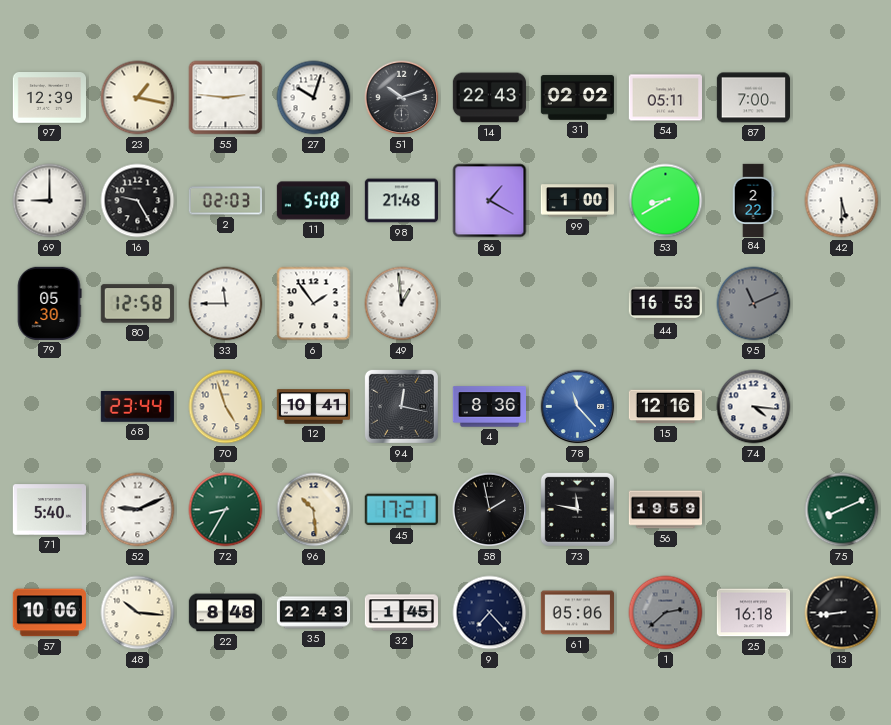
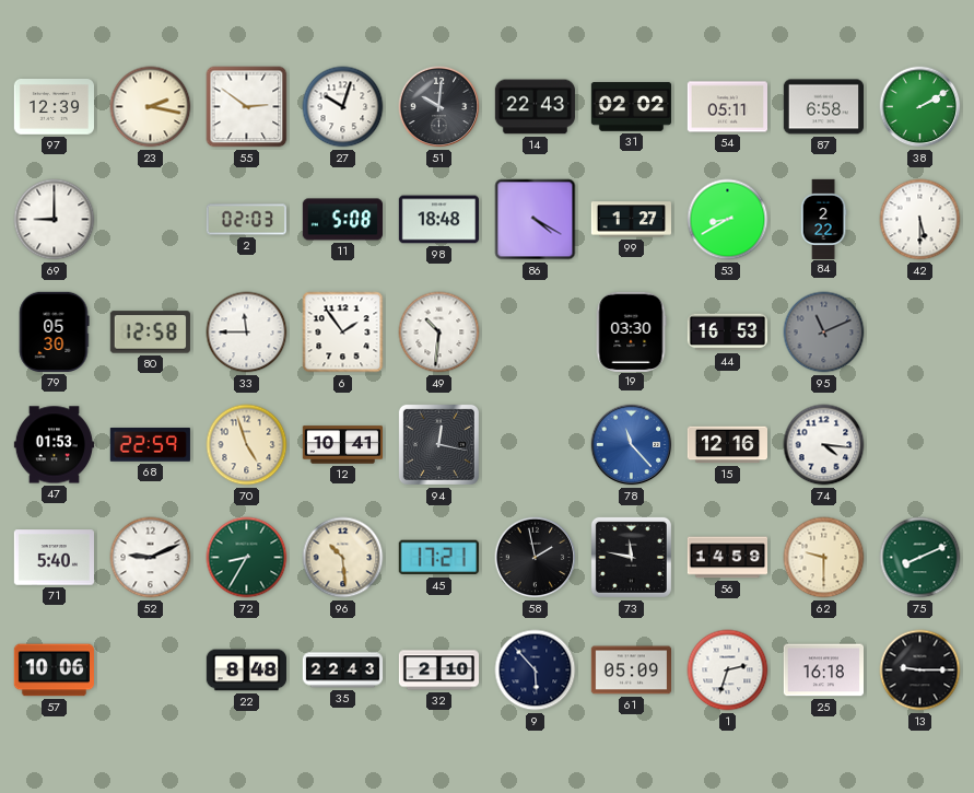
23: 1:17 -> 2:17
55: 2:46 -> 2:51
51: 10:12 -> 10:01
87: 7:00 -> 6:58
38: none -> 2:10
16: 9:25 -> none
98: 21:48 -> 18:48
86: 1:20 -> 4:20
99: 1:00 -> 1:27
49: 12:59 -> 10:31
19: none -> 03:30
47: none -> 01:53
68: 23:44 -> 22:59
4: 8:36 -> none
56: 19:59 -> 14:59
62: none -> 9:30
48: 10:16 -> none
32: 1:45 -> 2:10
9: 7:23 -> 5:53
61: 05:06 -> 05:09
1: 2:38 -> 2:33
1 dial: grey -> white
13: 8:44 -> 9:15
